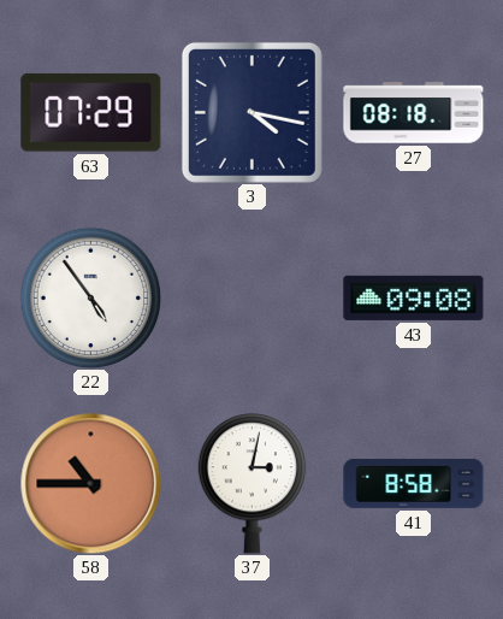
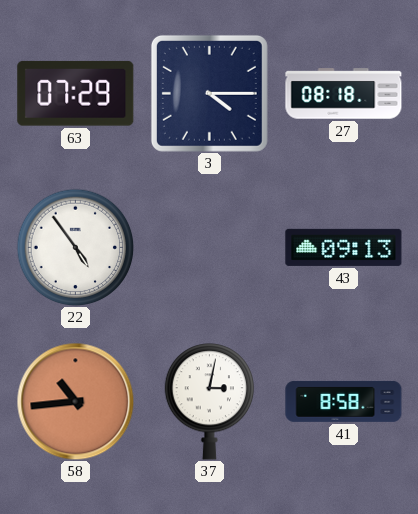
3: 4:17 -> 4:15
43: 09:08 -> 09:13
58: 10:45 -> 10:44
